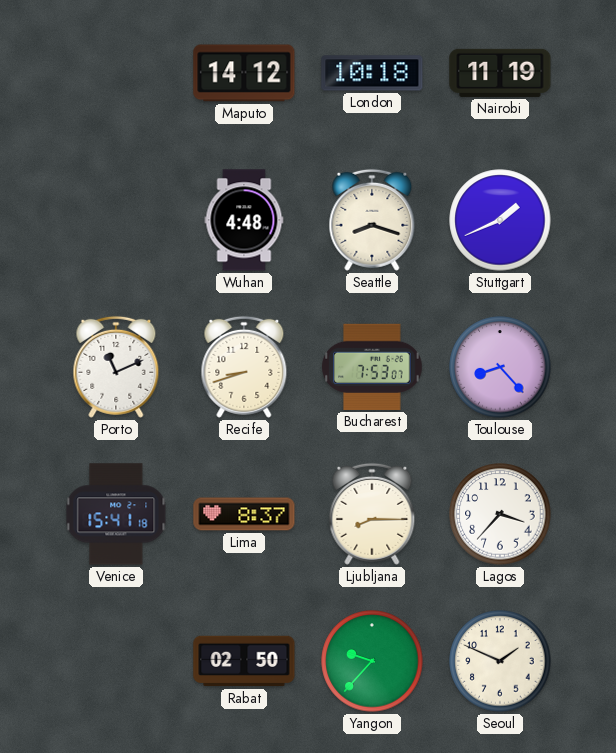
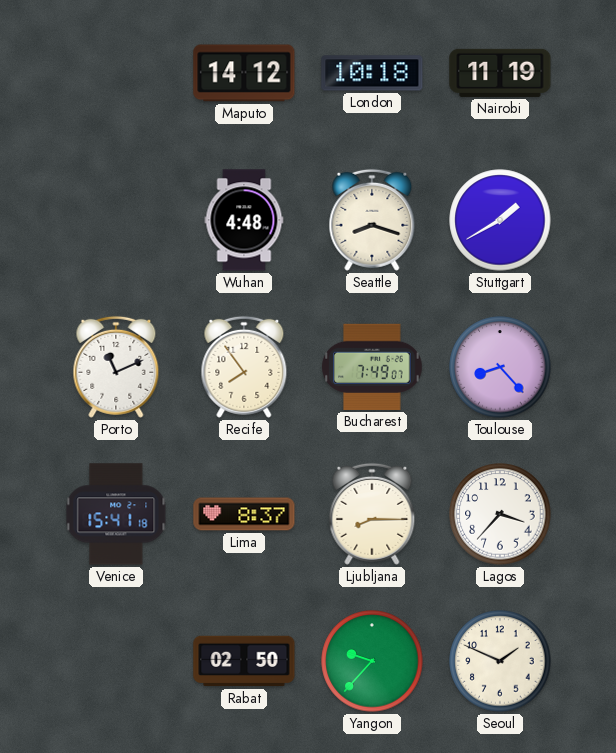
Stuttgart: 1:41 -> 1:40
Recife: 8:42 -> 7:54
Bucharest: 7:53 -> 7:49
